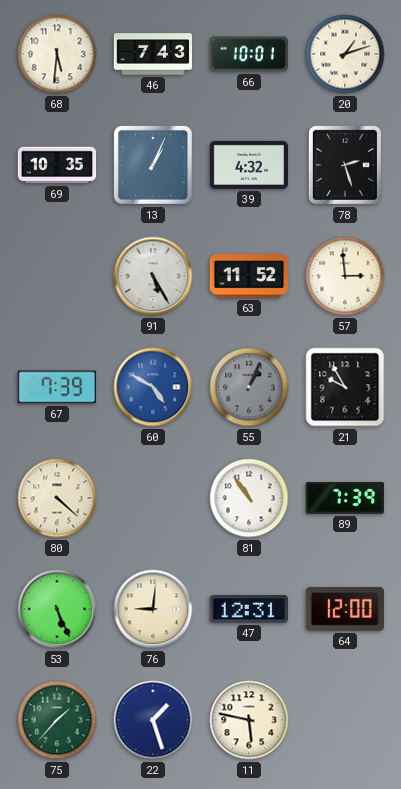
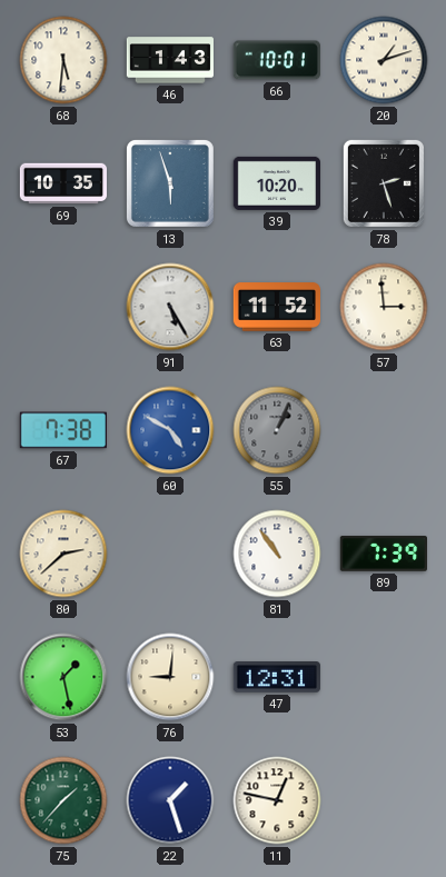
46: 7:43 -> 1:43
13: 1:04 -> 5:57
39: 4:32 -> 10:20
67: 7:39 -> 7:38
21: 9:55 -> none
80: 4:22 -> 2:38
53: 5:26 -> 1:28
64: 12:00 -> none
11: 5:47 -> 12:47
